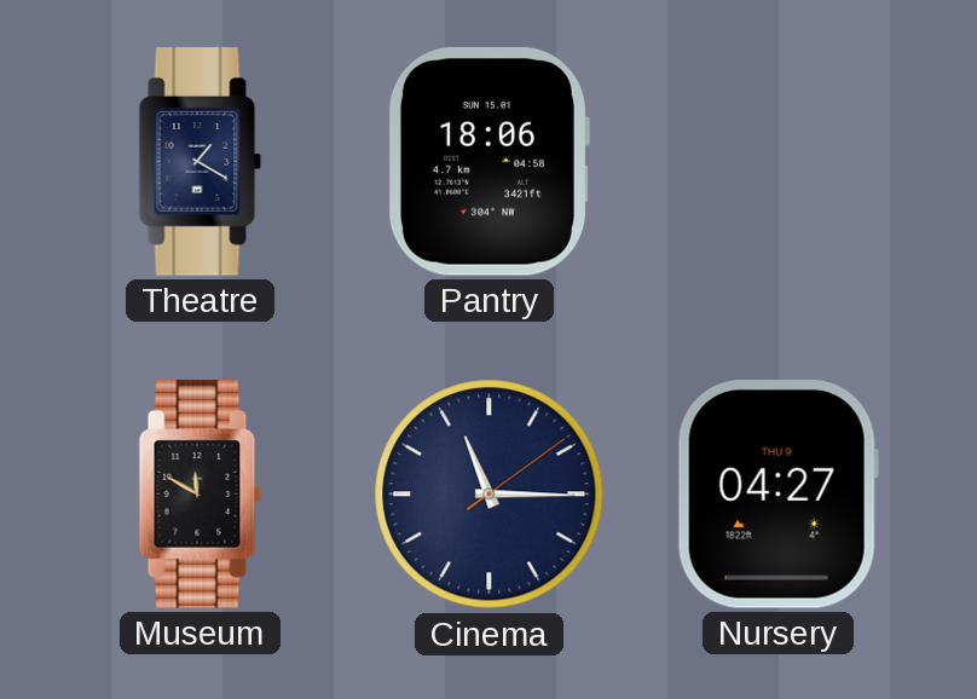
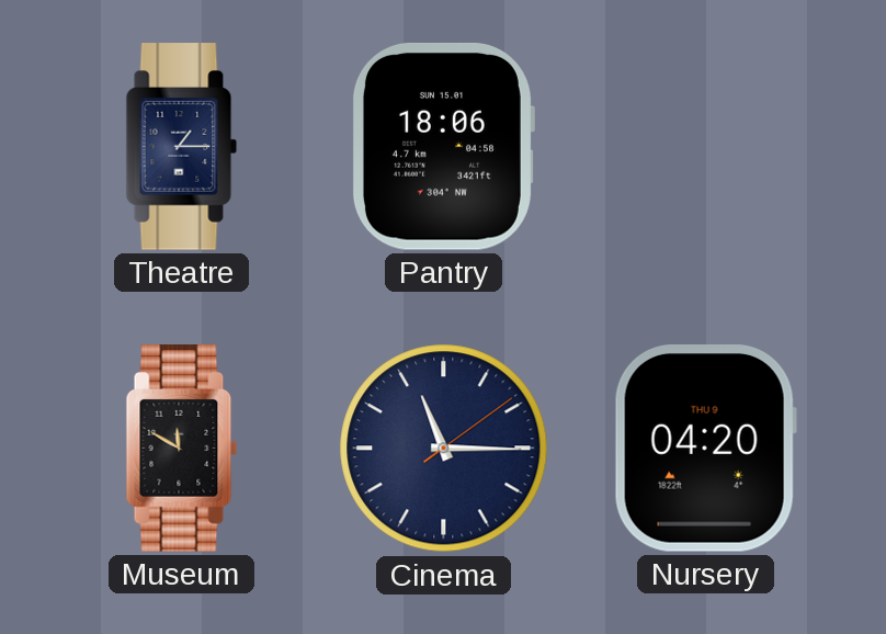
Theatre: 1:20 -> 1:15
Nursery: 04:27 -> 04:20
